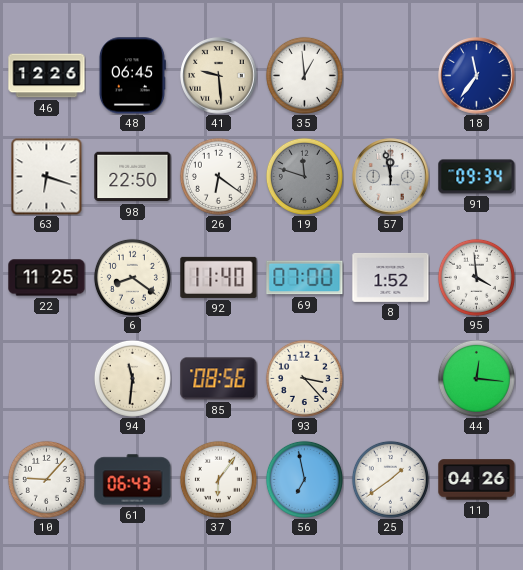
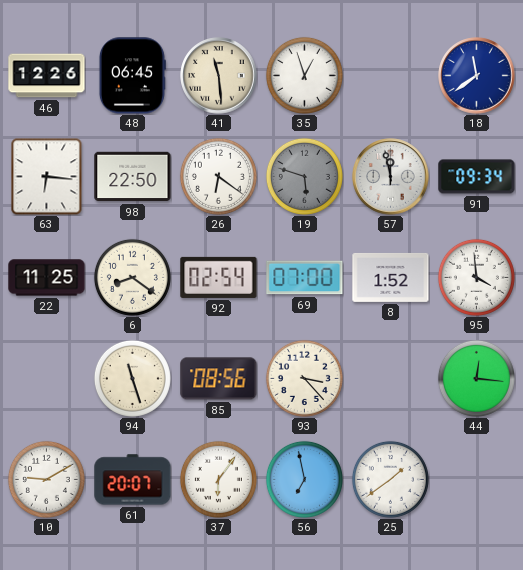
41: 9:29 -> 11:29
35: 12:59 -> 12:57
18: 11:36 -> 11:39
63: 6:18 -> 6:16
19: 11:48 -> 5:48
92: 11:40 -> 02:54
94: 11:31 -> 11:27
10: 9:07 -> 9:10
61: 06:43 -> 20:07
11: 04:26 -> none
